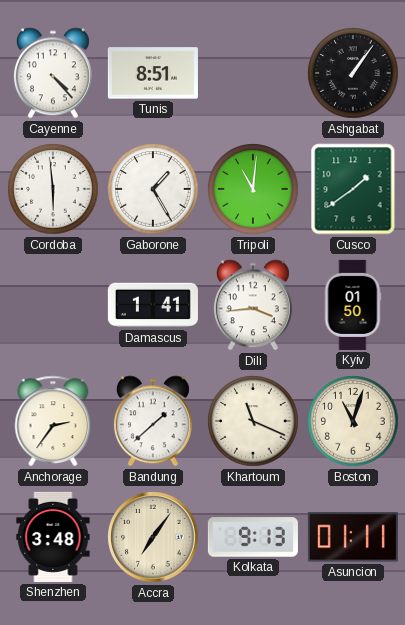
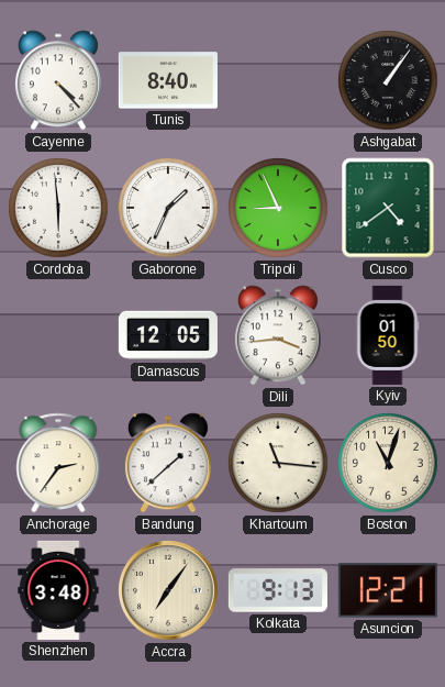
Tunis: 8:51 -> 8:40
Gaborone: 1:25 -> 1:34
Tripoli: 11:01 -> 8:56
Cusco: 1:39 -> 4:39
Damascus: 1:41 -> 12:05
Khartoum: 11:19 -> 11:16
Asuncion: 01:11 -> 12:21
